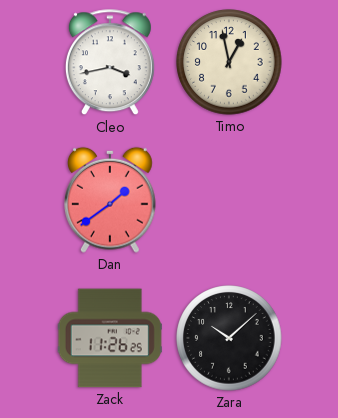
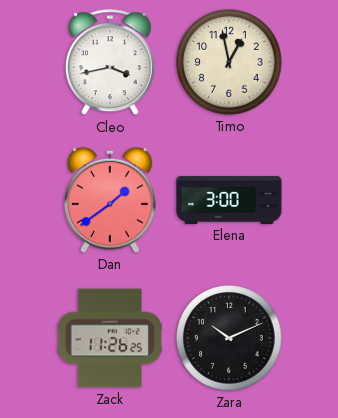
Elena: none -> 3:00
Zara: 10:08 -> 10:11
